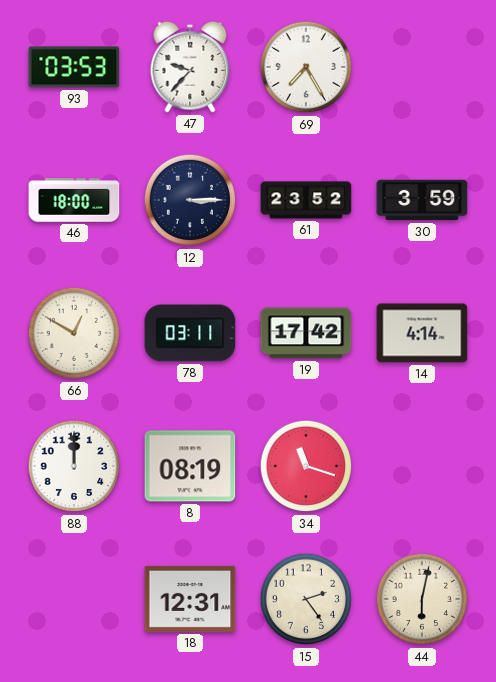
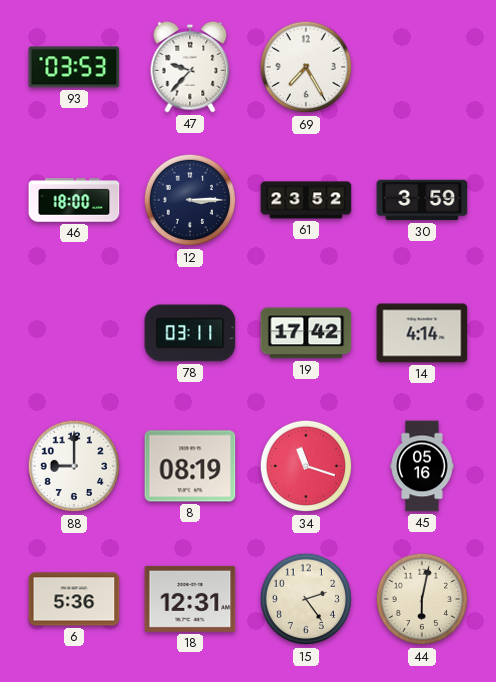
66: 12:50 -> none
88: 12:00 -> 9:00
45: none -> 05:16
6: none -> 5:36
